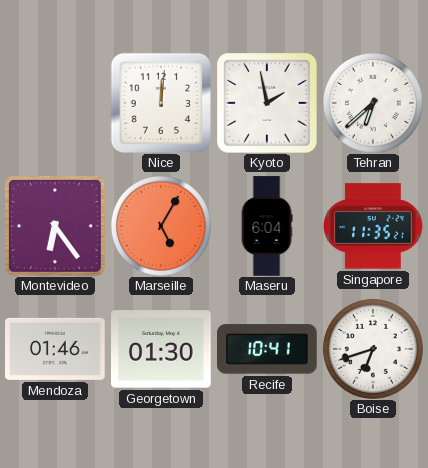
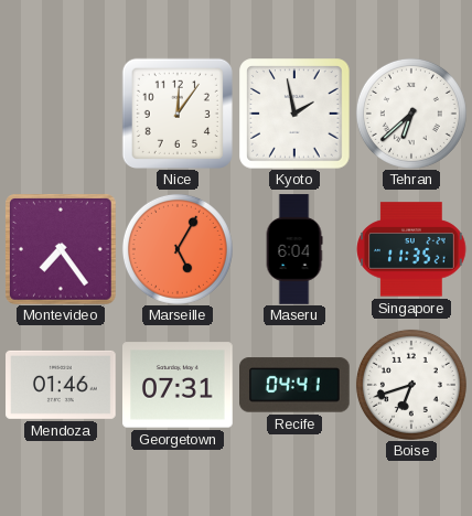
Nice: 12:01 -> 12:06
Montevideo: 6:24 -> 7:24
Georgetown: 01:30 -> 07:31
Recife: 10:41 -> 04:41
